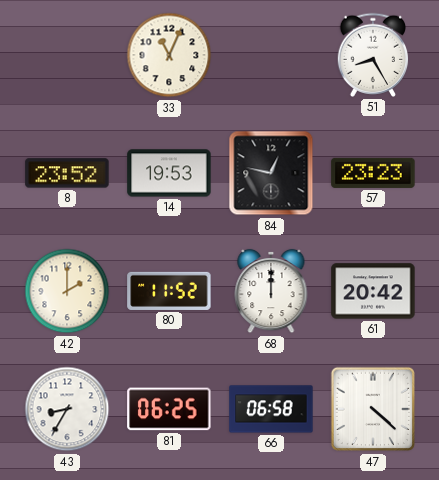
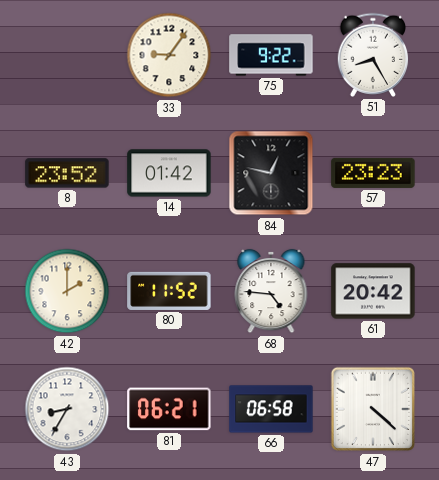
33: 11:04 -> 9:06
75: none -> 9:22
14: 19:53 -> 01:42
68: 12:00 -> 4:46
81: 06:25 -> 06:21
